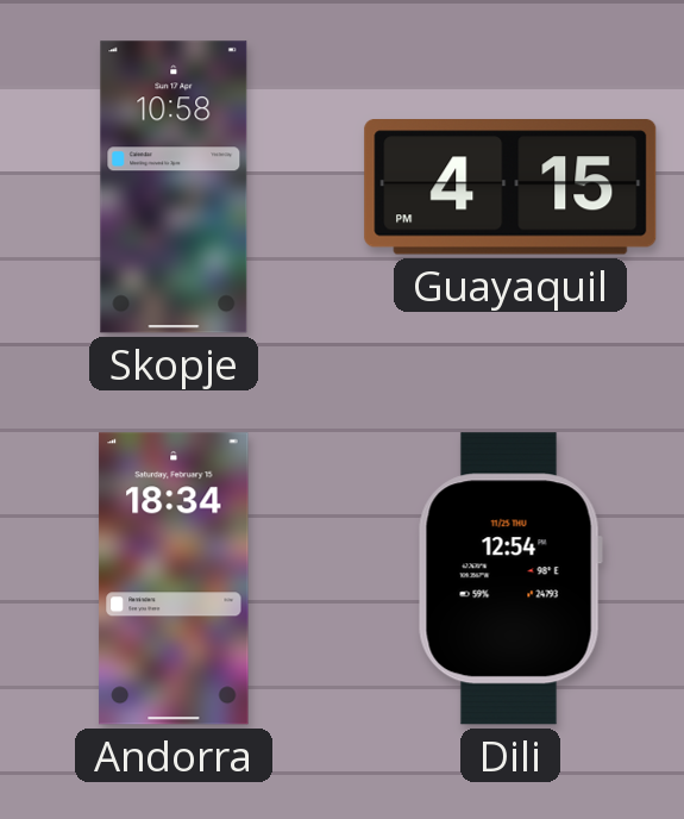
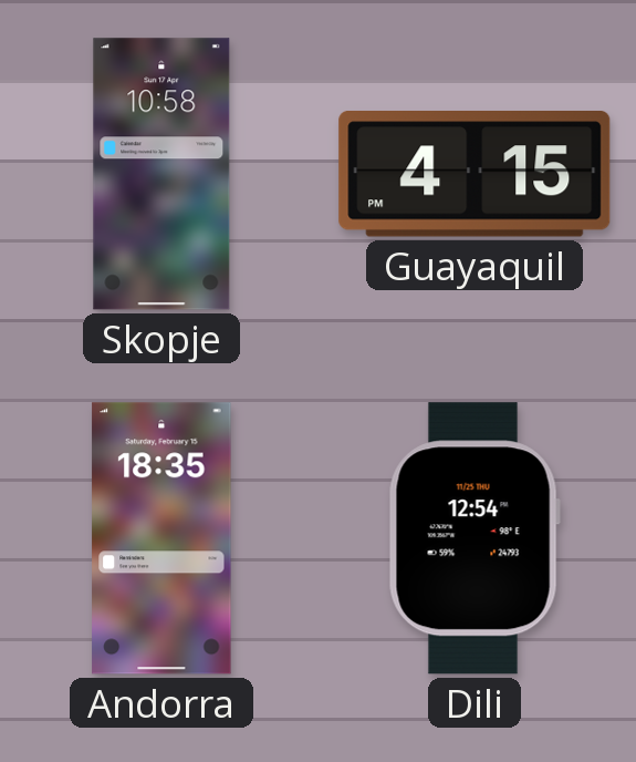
Andorra: 18:34 -> 18:35
